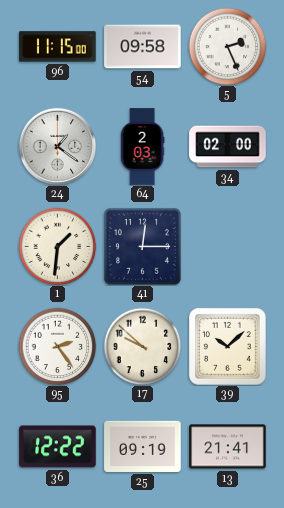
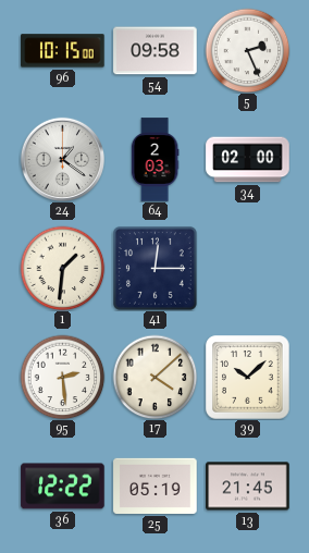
96: 11:15 -> 10:15
95: 2:24 -> 2:29
17: 9:52 -> 4:08
25: 09:19 -> 05:19
13: 21:41 -> 21:45
